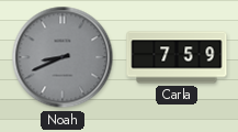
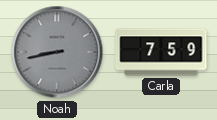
Noah: 8:41 -> 8:43
